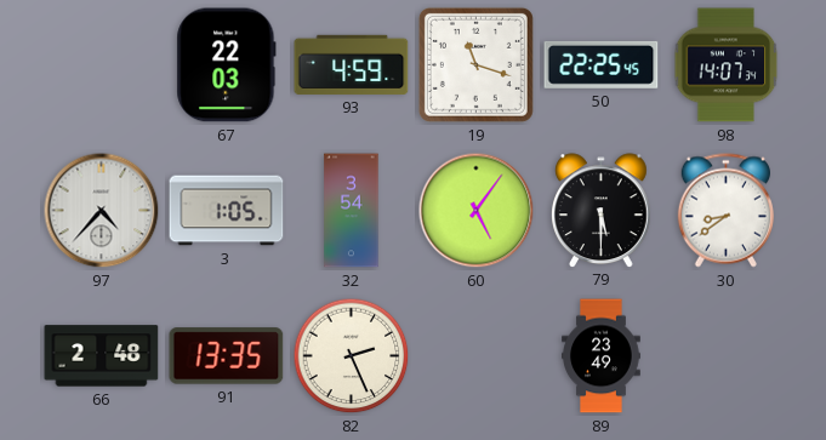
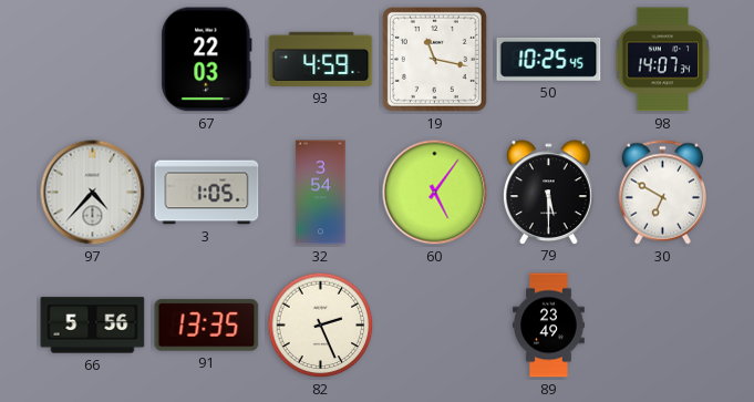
19: 11:18 -> 11:17
50: 22:25 -> 10:25
30: 8:39 -> 6:50
66: 2:48 -> 5:56
